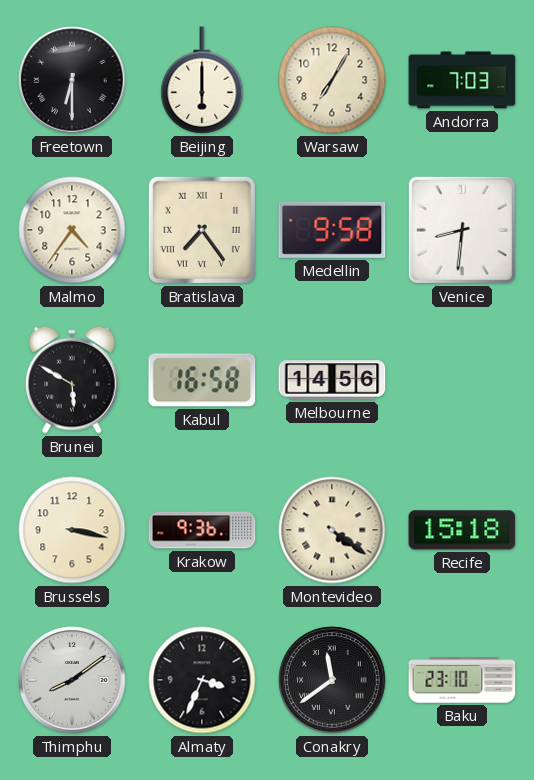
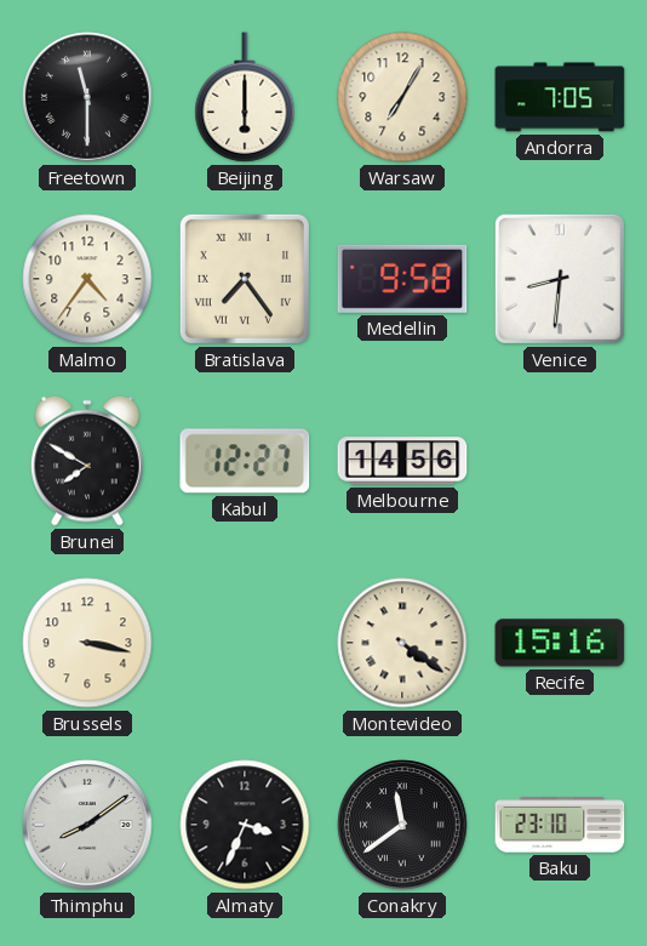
Freetown: 6:30 -> 11:30
Andorra: 7:03 -> 7:05
Brunei: 5:50 -> 7:50
Kabul: 16:58 -> 12:27
Krakow: 9:36 -> none
Recife: 15:18 -> 15:16
